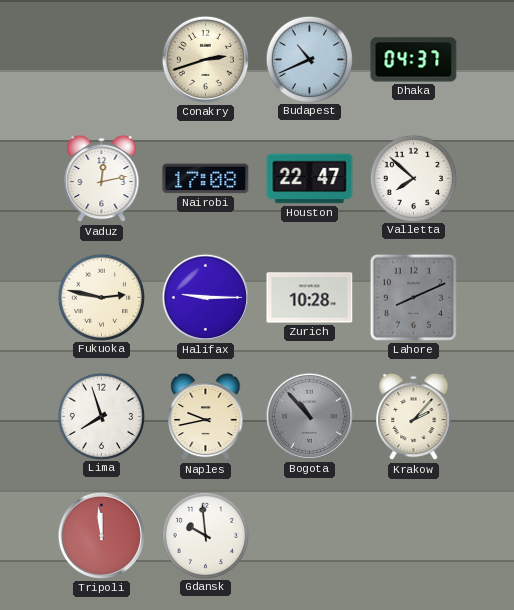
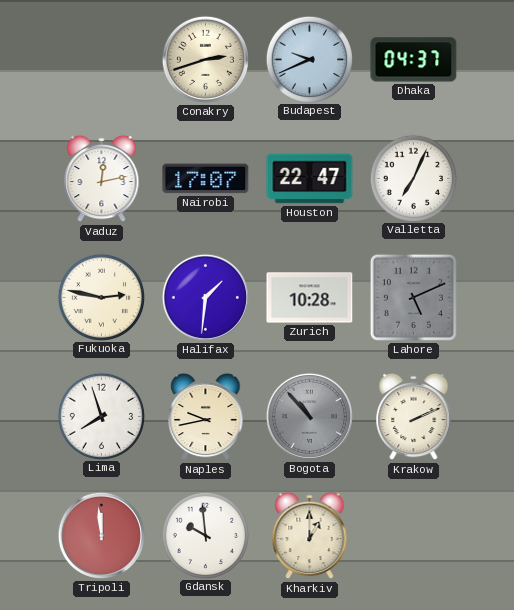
Budapest: 10:41 -> 9:41
Nairobi: 17:08 -> 17:07
Valletta: 7:52 -> 7:04
Halifax: 9:15 -> 1:31
Lahore: 8:11 -> 5:11
Krakow: 2:07 -> 2:11
Kharkiv: none -> 1:00
